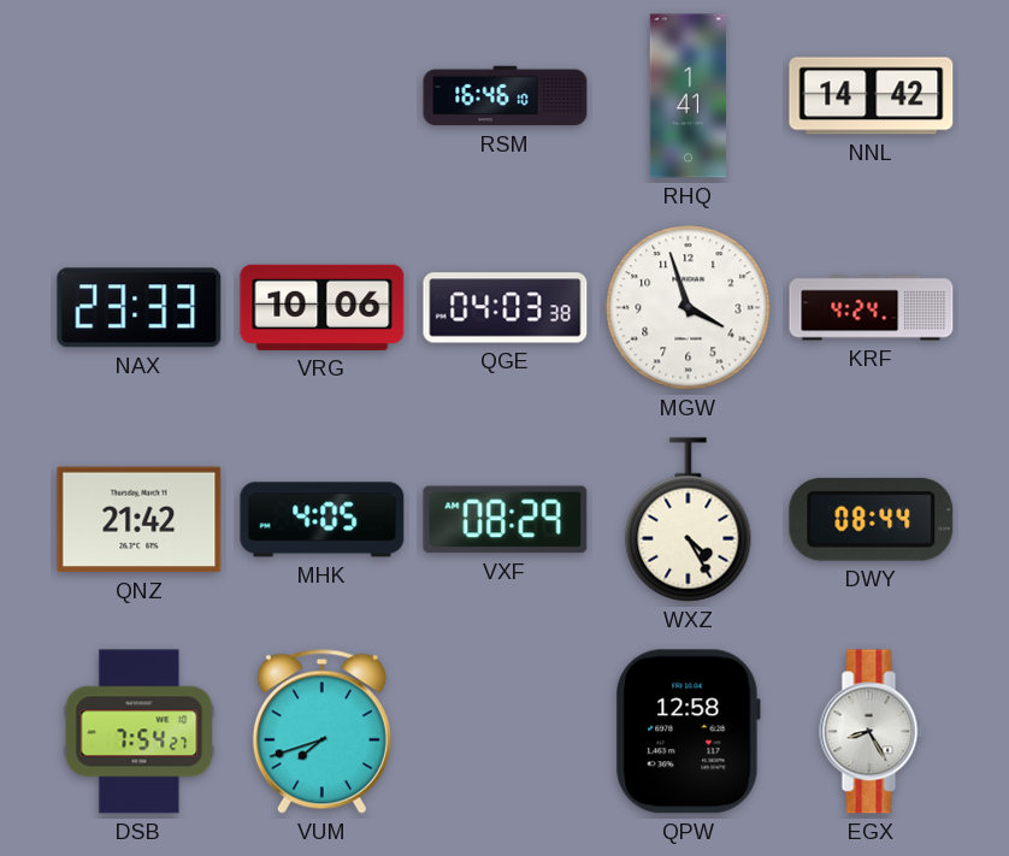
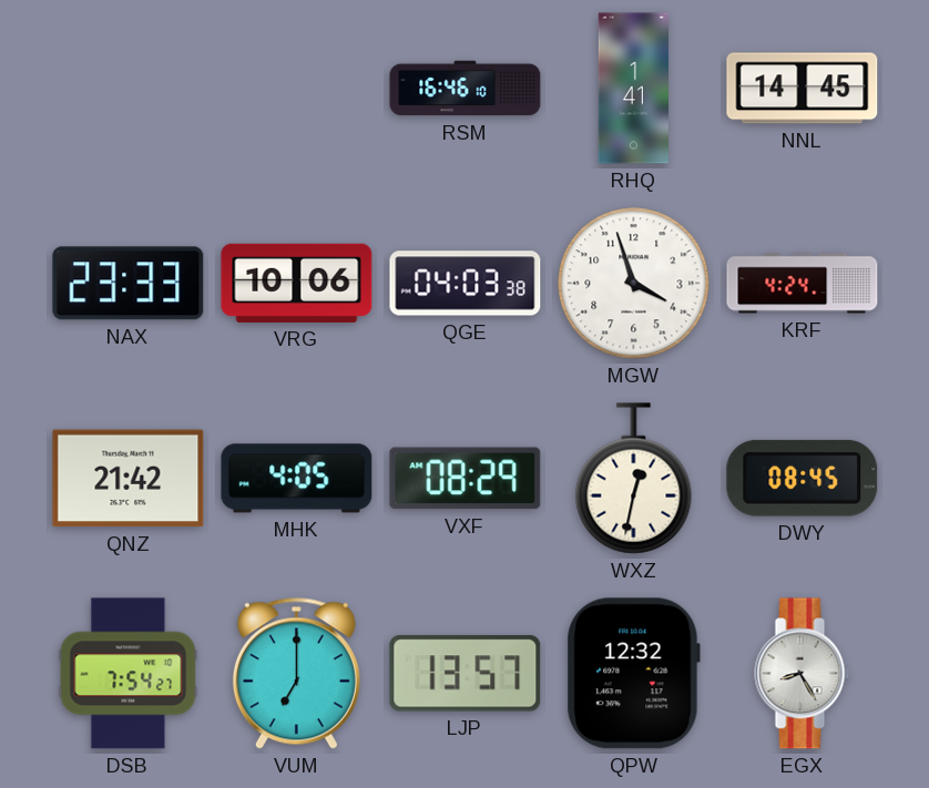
NNL: 14:42 -> 14:45
WXZ: 4:25 -> 12:32
DWY: 08:44 -> 08:45
VUM: 7:42 -> 7:00
LJP: none -> 13:57
QPW: 12:58 -> 12:32
